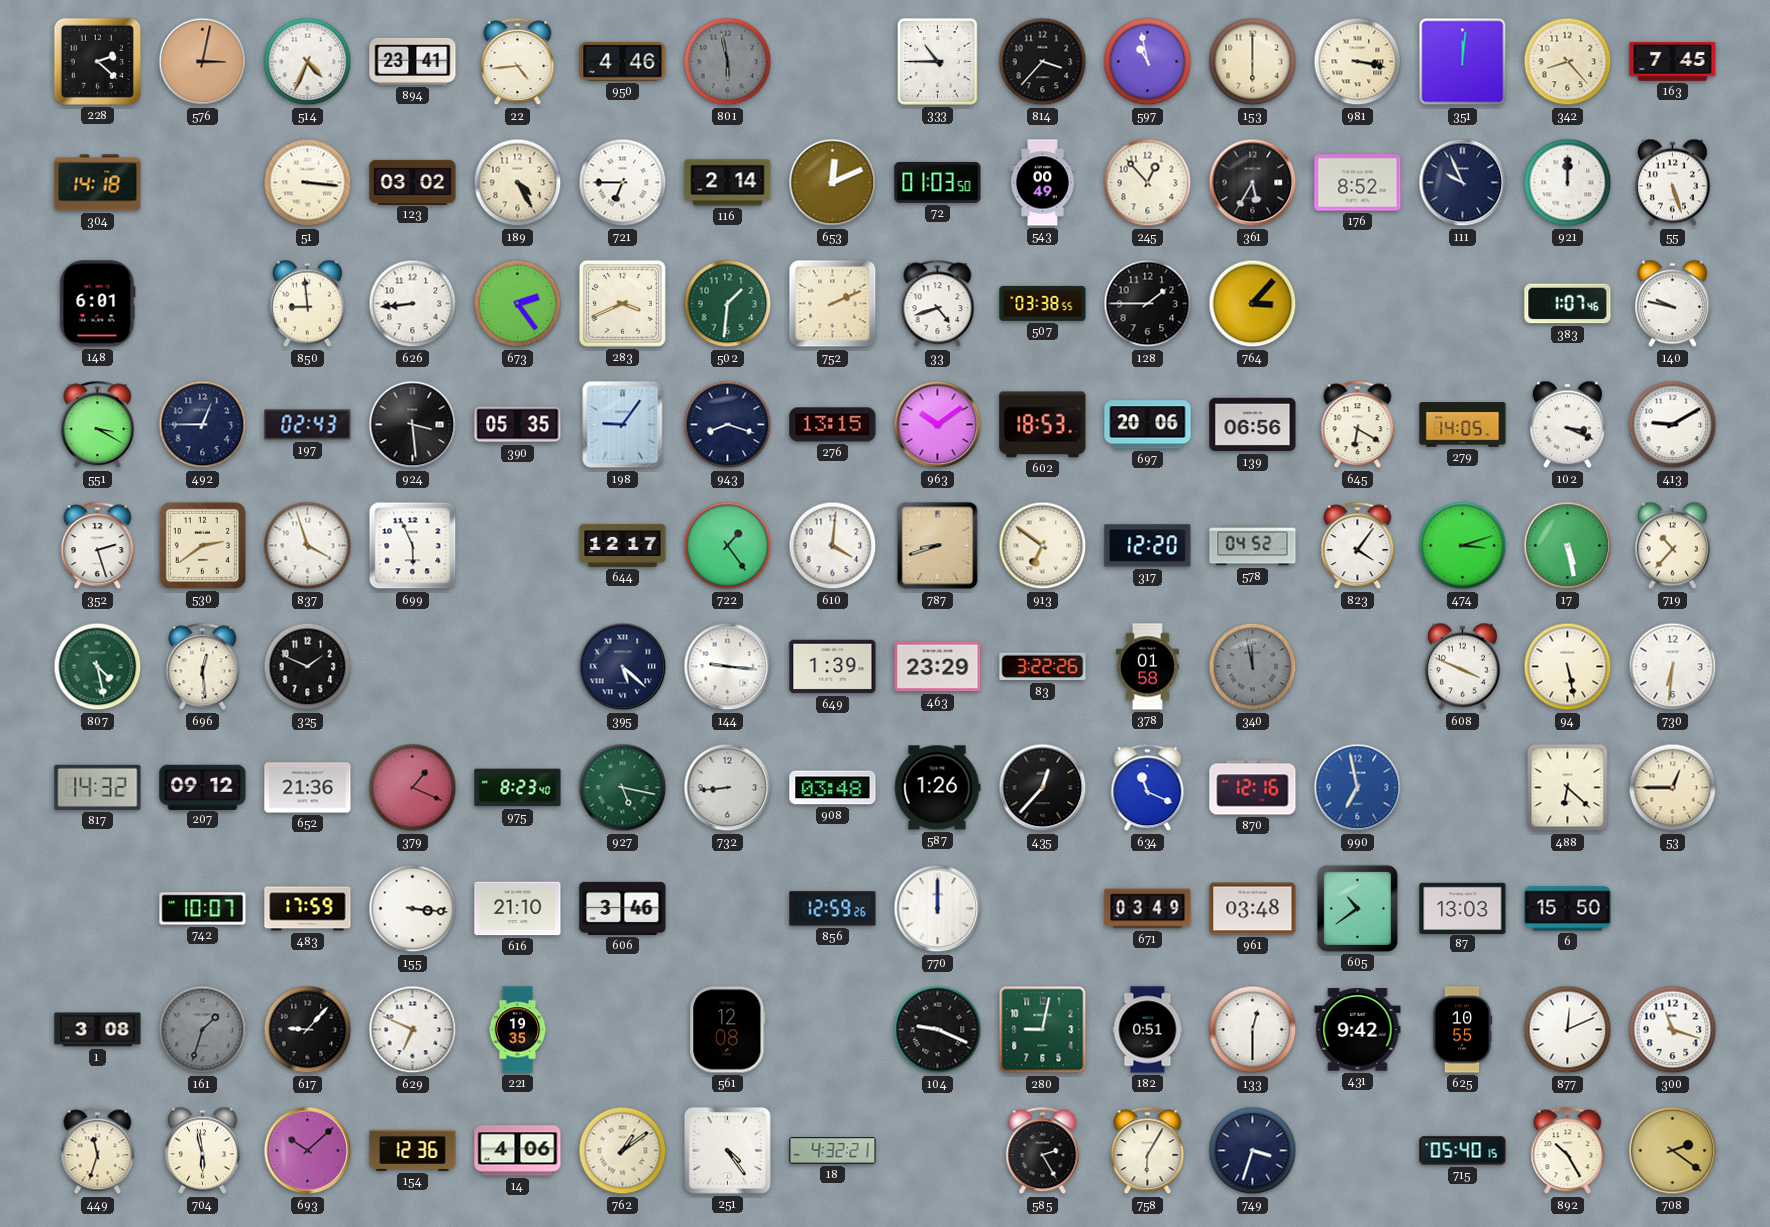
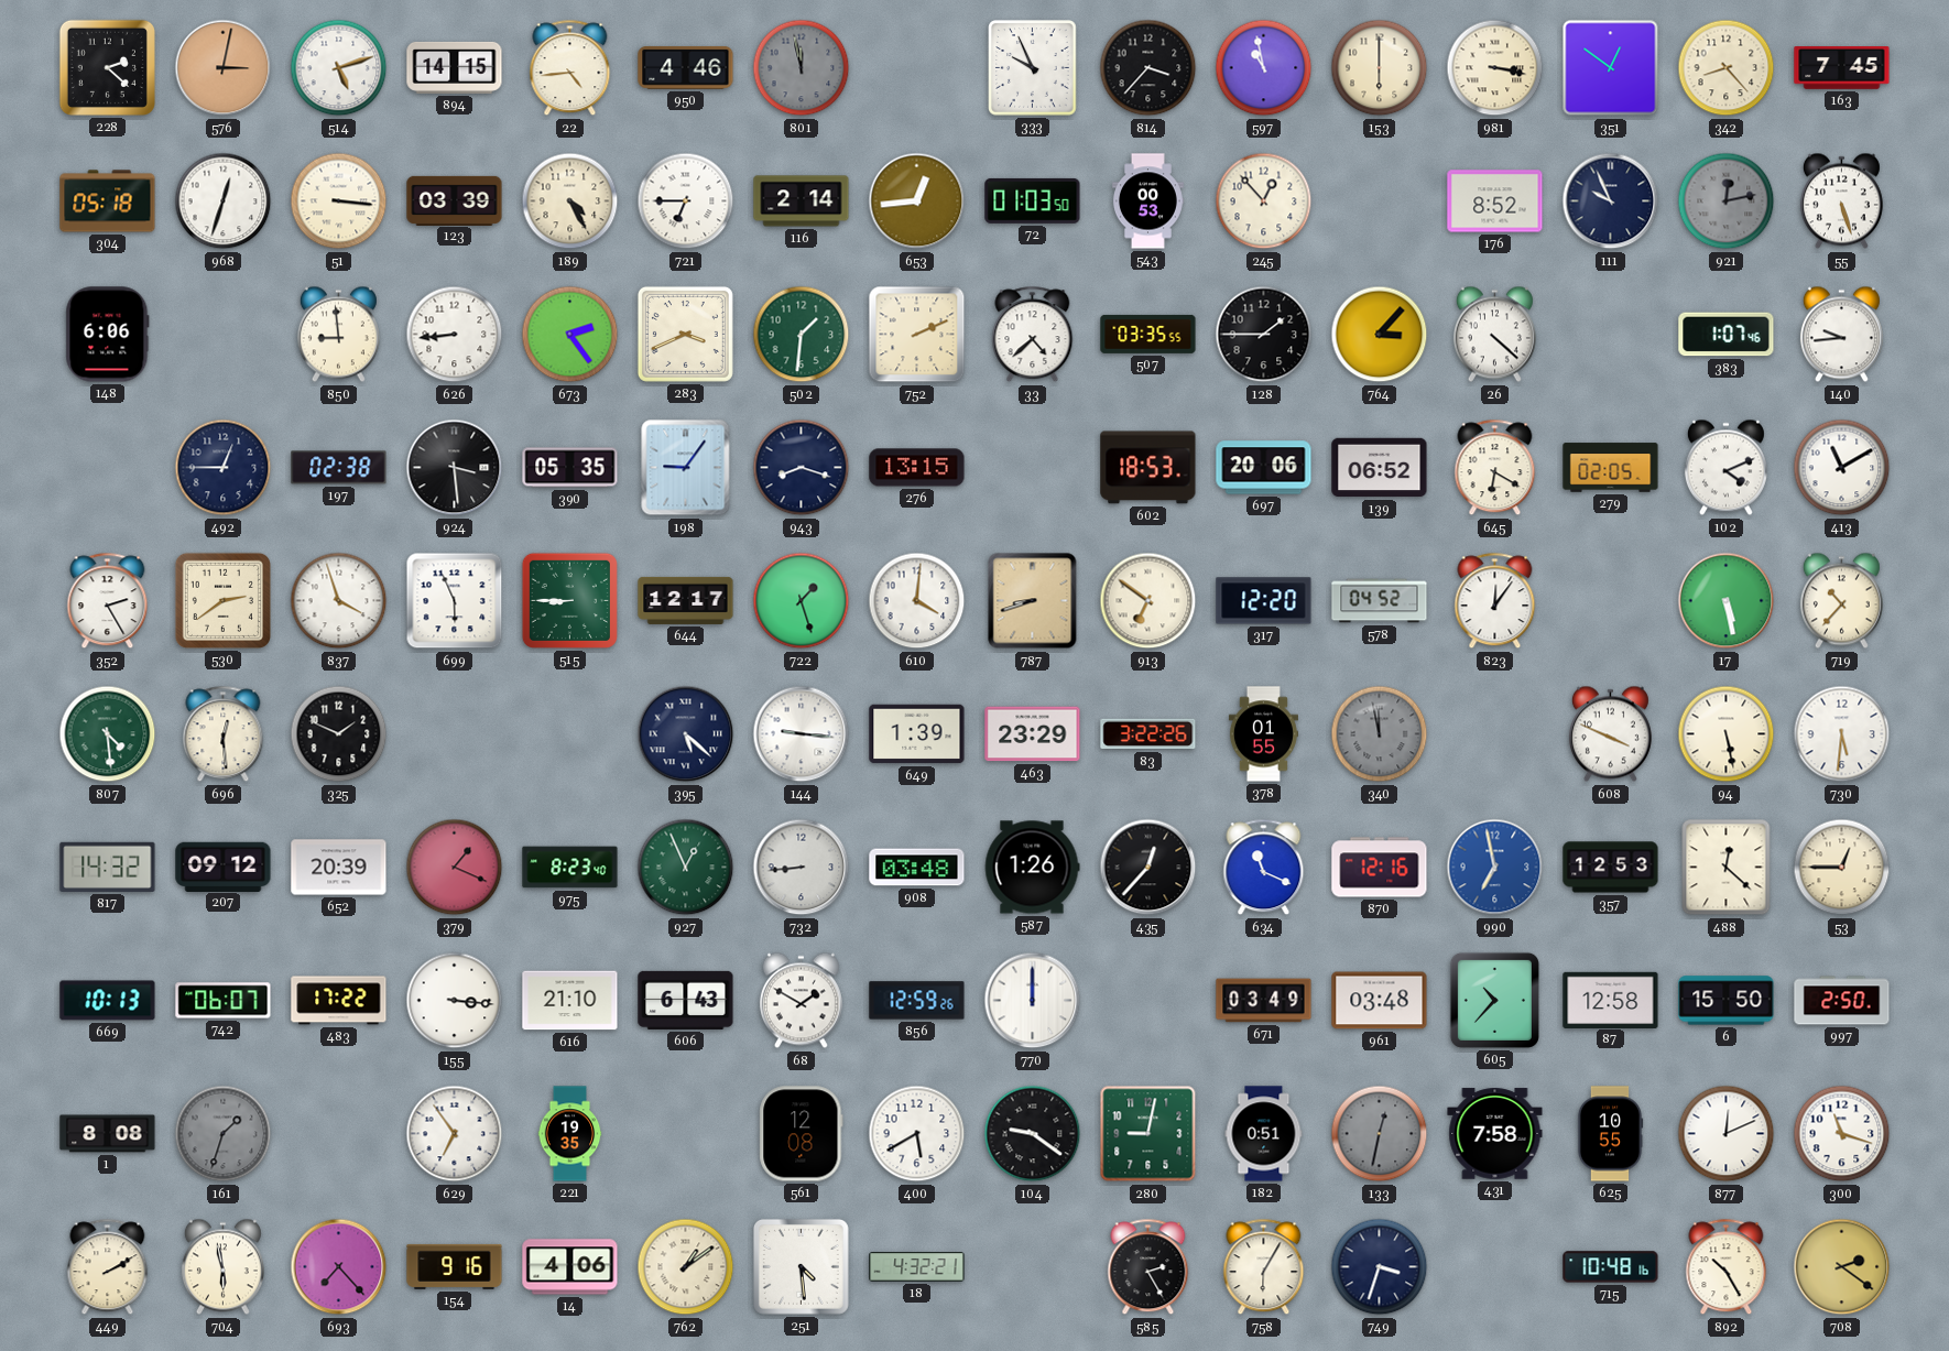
514: 4:34 -> 5:12
894: 23:41 -> 14:15
801: 5:58 -> 11:58
333: 10:45 -> 9:56
351: 12:01 -> 12:51
304: 14:18 -> 05:18
968: none -> 12:33
123: 03:02 -> 03:39
653: 12:11 -> 12:44
543: 00:49 -> 00:53
361: 5:35 -> none
921: 12:00 -> 12:13
921 dial: white -> grey
148: 6:01 -> 6:06
33: 4:42 -> 4:38
507: 03:38 -> 03:35
26: none -> 4:22
140: 9:47 -> 9:44
551: 3:20 -> none
197: 02:43 -> 02:38
963: 10:09 -> none
139: 06:56 -> 06:52
279: 14:05 -> 02:05
102: 3:19 -> 4:11
413: 9:10 -> 11:10
352: 2:27 -> 2:25
515: none -> 8:45
722: 1:24 -> 1:27
823: 4:06 -> 12:06
474: 3:12 -> none
807: 4:28 -> 4:29
378: 01:58 -> 01:55
730: 6:31 -> 5:31
652: 21:36 -> 20:39
927: 5:17 -> 12:56
357: none -> 12:53
488: 6:22 -> 12:22
669: none -> 10:13
742: 10:07 -> 06:07
483: 17:59 -> 17:22
606: 3:46 -> 6:43
68: none -> 1:50
605: 10:39 -> 10:37
87: 13:03 -> 12:58
997: none -> 2:50
1: 3:08 -> 8:08
617: 9:07 -> none
629: 6:49 -> 6:54
400: none -> 5:40
104: 9:19 -> 9:21
133: 12:30 -> 12:32
133 dial: white -> grey
431: 9:42 -> 7:58
449: 11:33 -> 2:10
693: 10:08 -> 7:23
154: 12:36 -> 9:16
251: 4:24 -> 4:29
715: 05:40 -> 10:48
